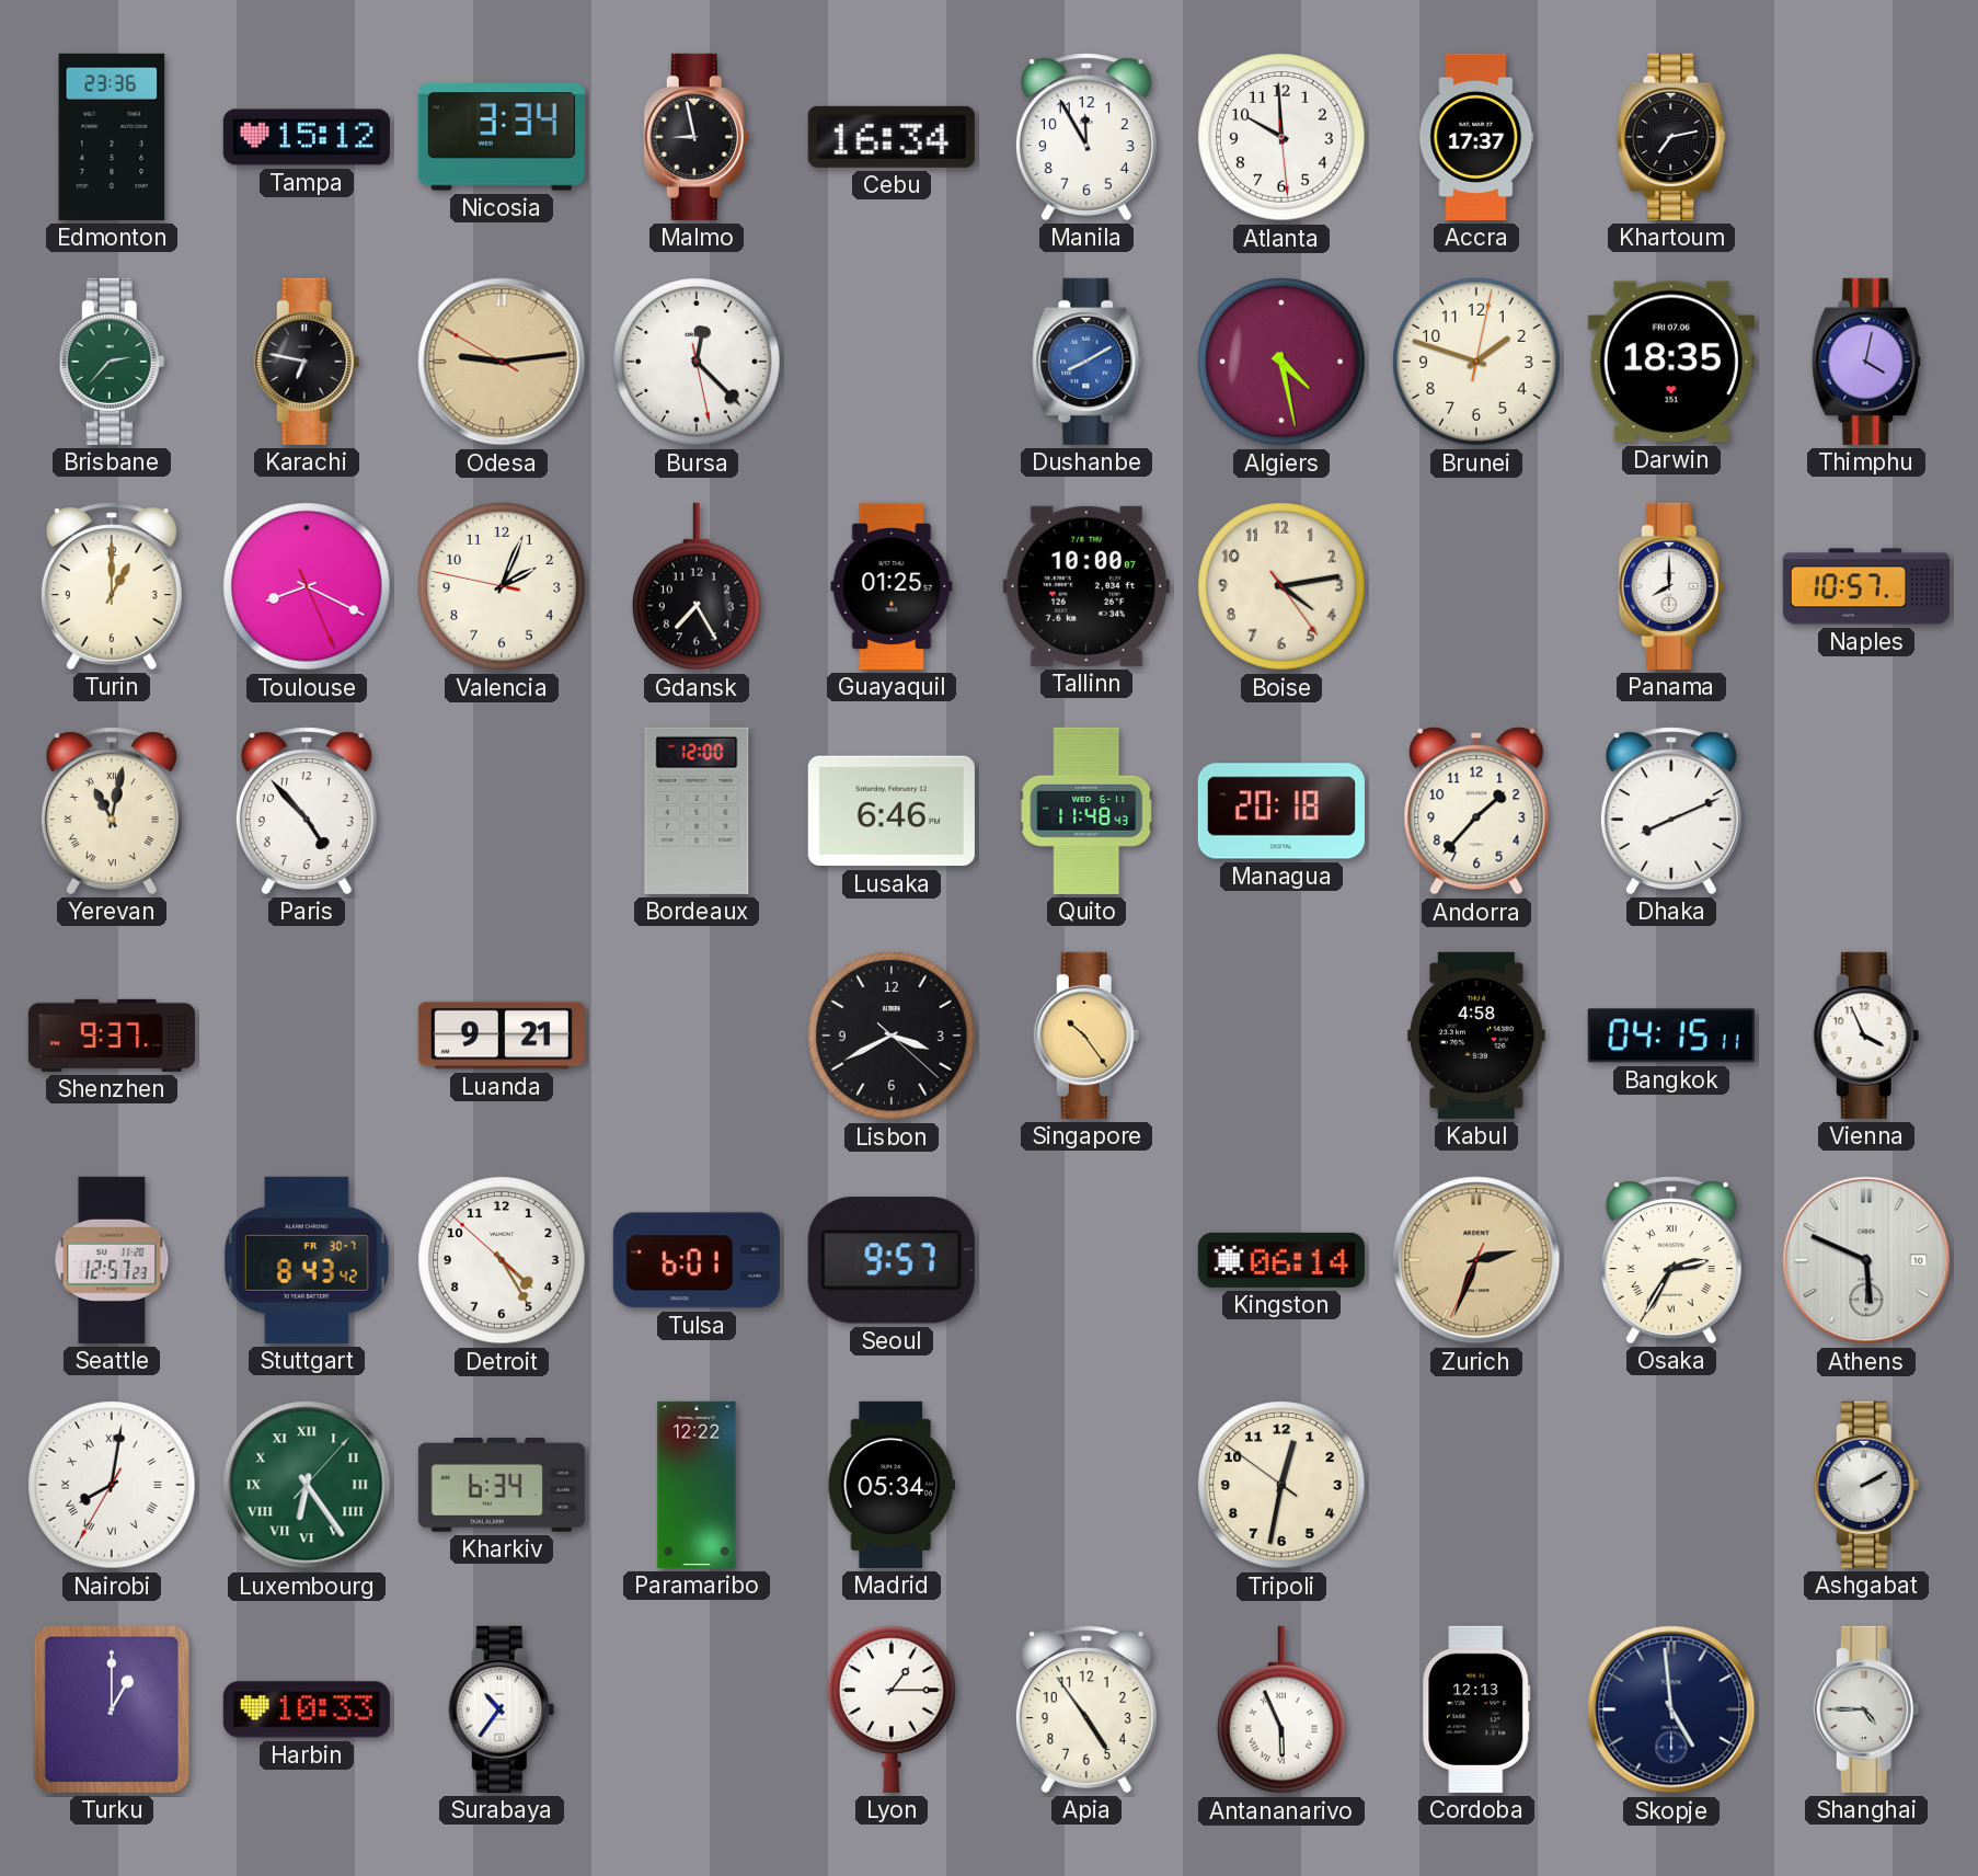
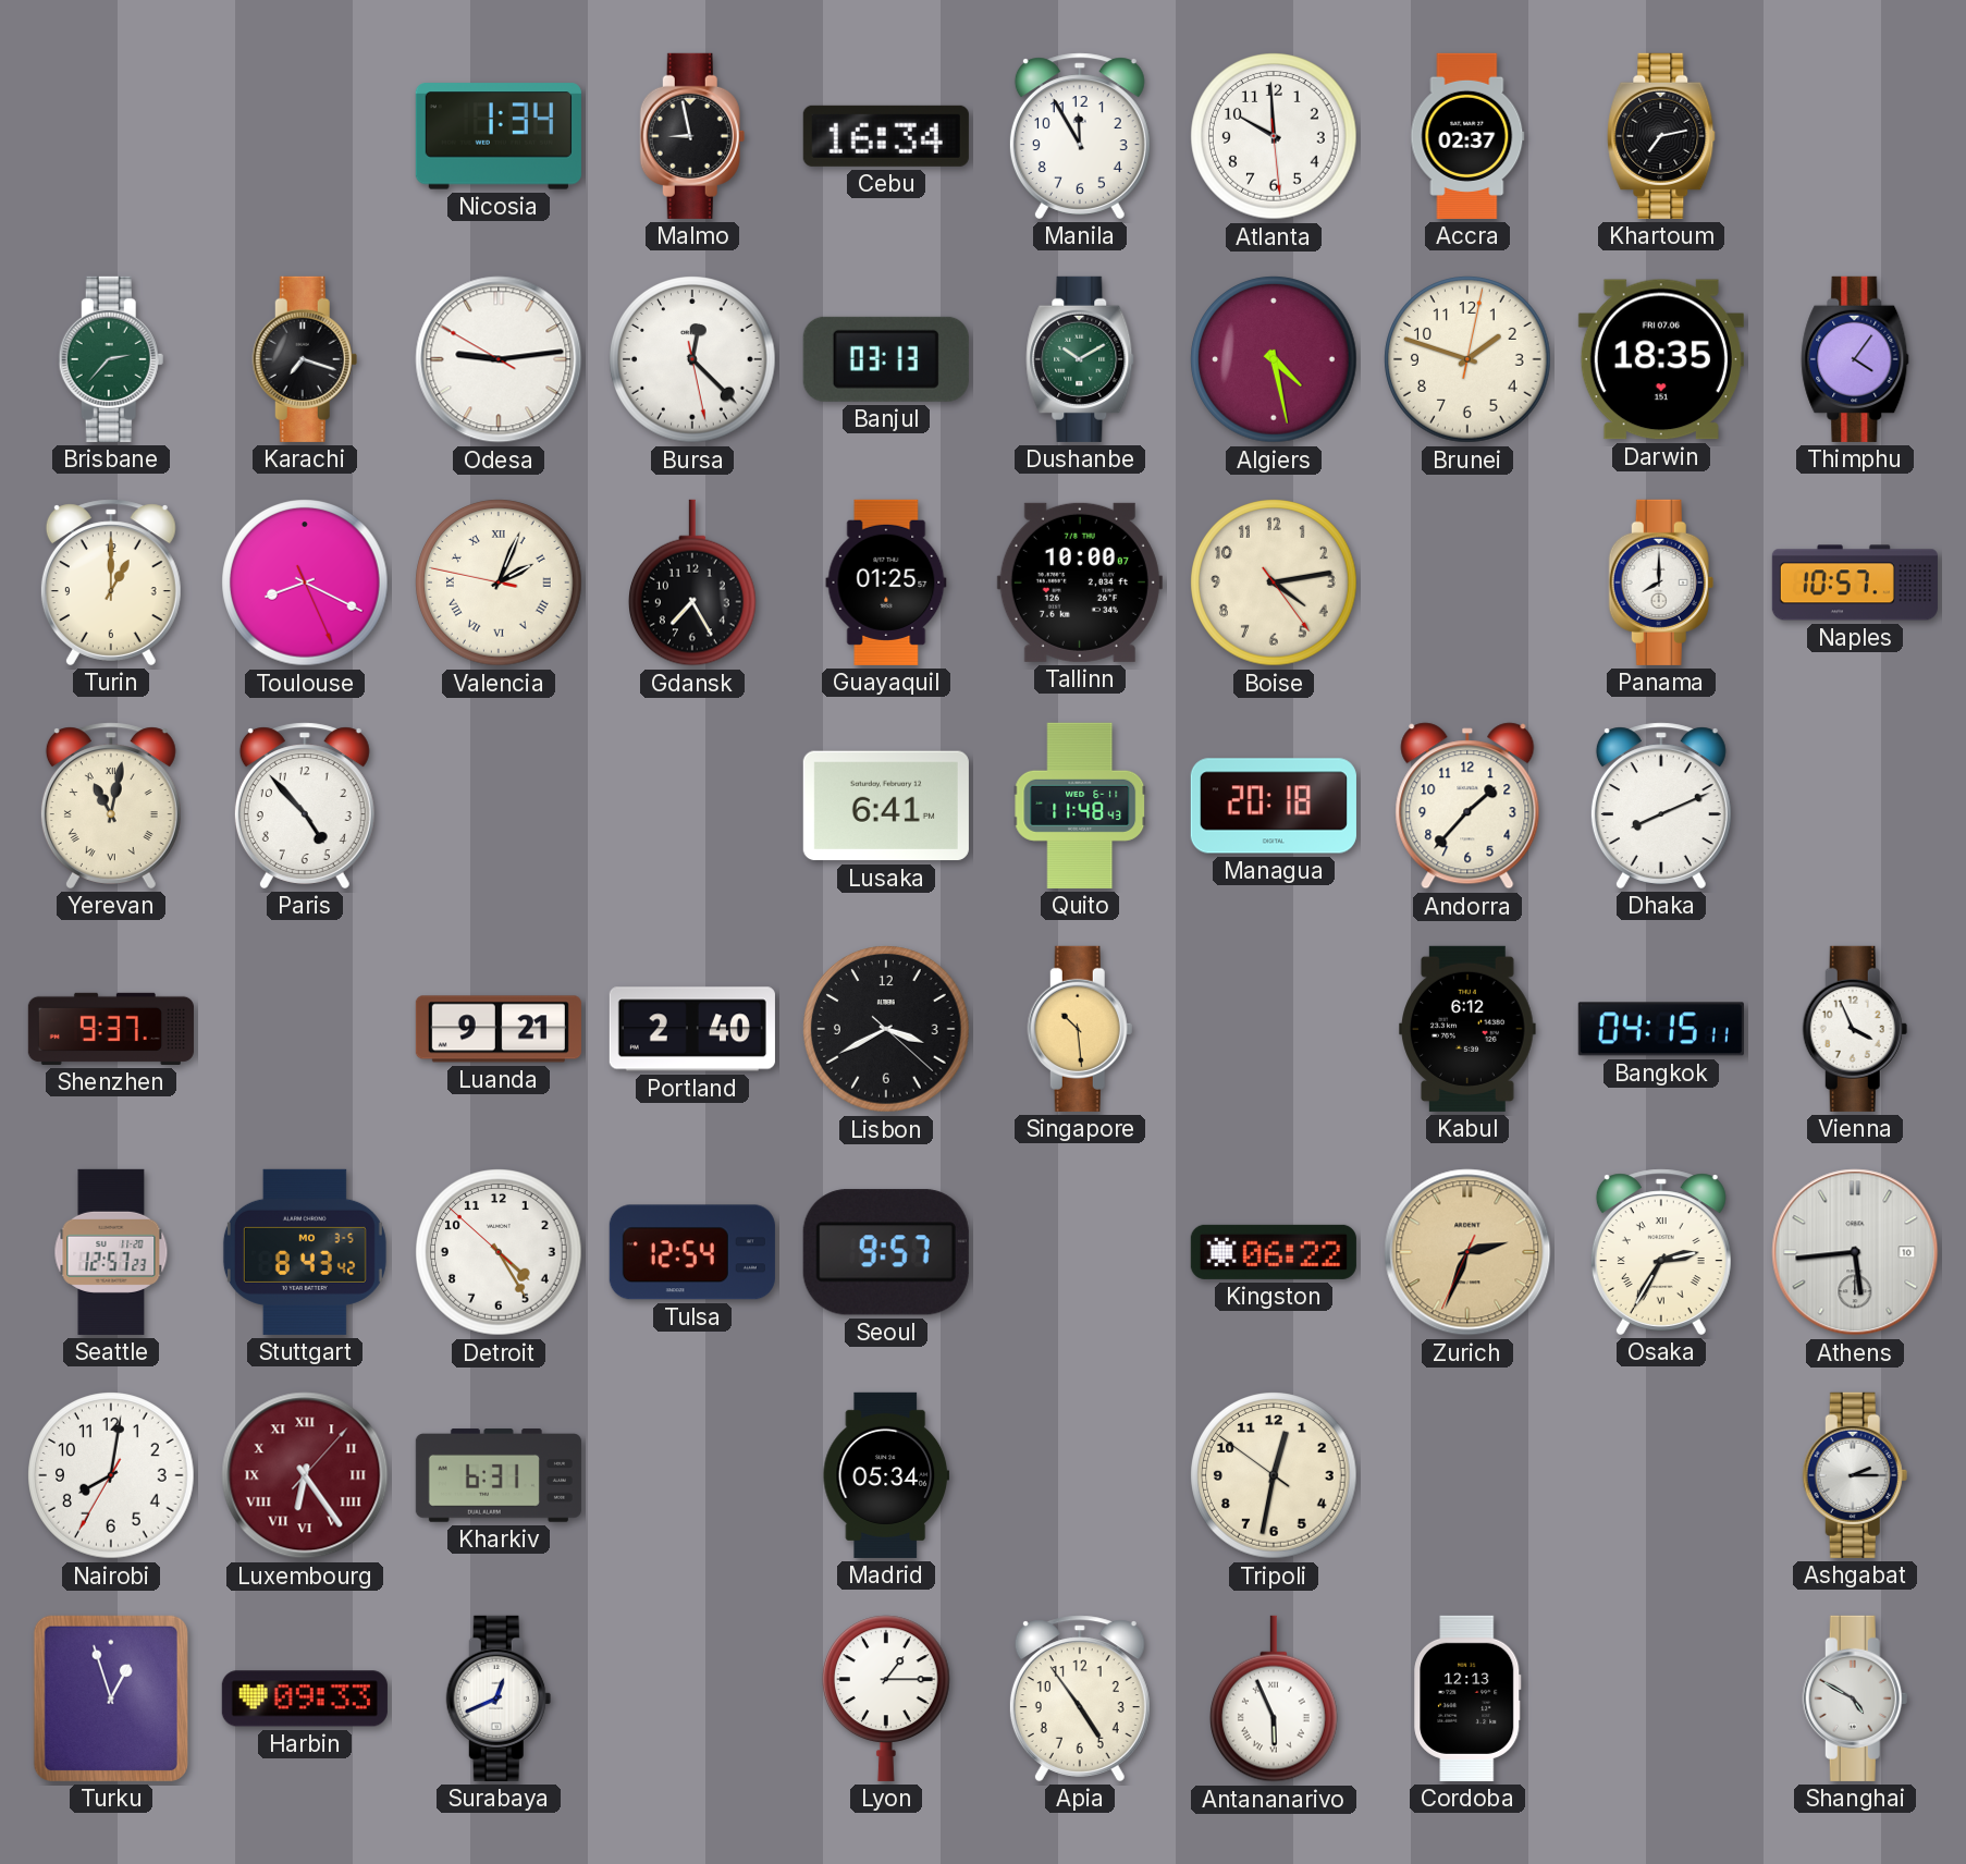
Edmonton: 23:36 -> none
Tampa: 15:12 -> none
Nicosia: 3:34 -> 1:34
Accra: 17:37 -> 02:37
Karachi: 6:47 -> 7:18
Odesa dial: champagne -> white
Banjul: none -> 03:13
Dushanbe: 8:10 -> 10:10
Dushanbe dial: blue -> green
Thimphu: 4:02 -> 4:06
Valencia numerals: Arabic -> Roman
Bordeaux: 12:00 -> none
Lusaka: 6:46 -> 6:41
Portland: none -> 2:40
Singapore: 10:24 -> 10:29
Kabul: 4:58 -> 6:12
Stuttgart date: FR 30-7 -> MO 3-5
Tulsa: 6:01 -> 12:54
Kingston: 06:14 -> 06:22
Athens: 5:49 -> 5:44
Nairobi numerals: Roman -> Arabic
Luxembourg dial: green -> burgundy
Kharkiv: 6:34 -> 6:31
Paramaribo: 12:22 -> none
Ashgabat: 2:10 -> 2:15
Turku: 1:00 -> 12:57
Harbin: 10:33 -> 09:33
Surabaya: 10:36 -> 12:41
Skopje: 4:59 -> none
Shanghai: 4:45 -> 4:50
